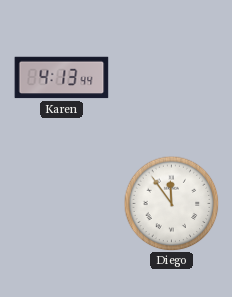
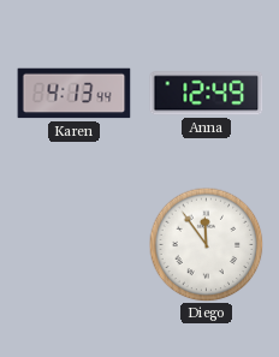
Anna: none -> 12:49
